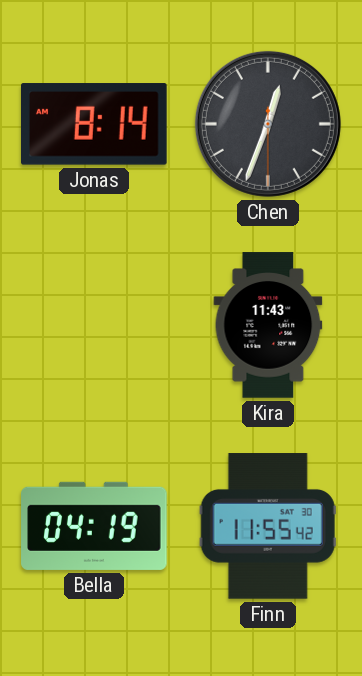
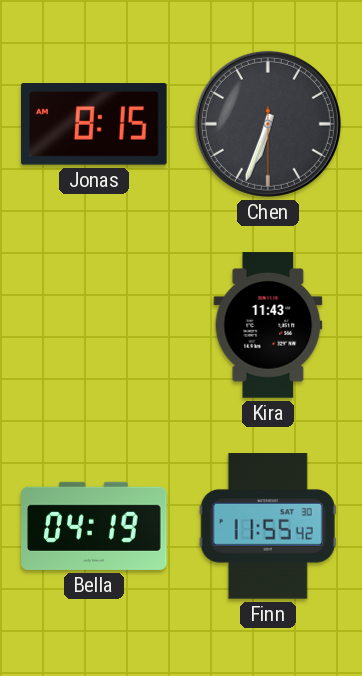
Jonas: 8:14 -> 8:15
Chen: 12:33 -> 6:33
